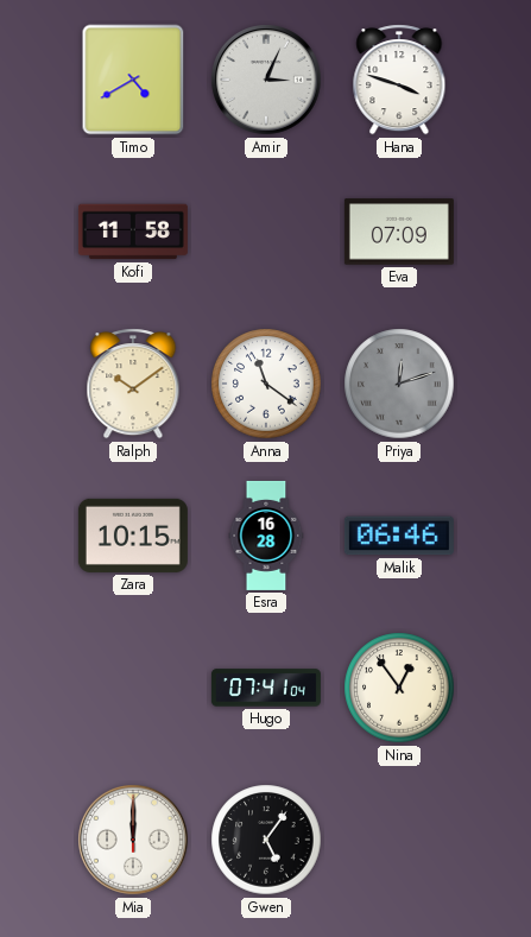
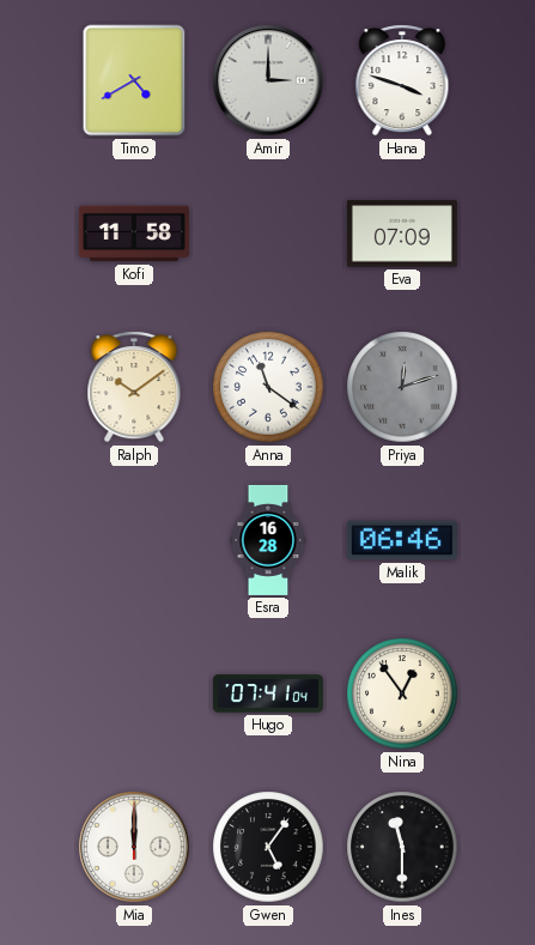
Amir: 3:04 -> 3:00
Zara: 10:15 -> none
Ines: none -> 11:30
